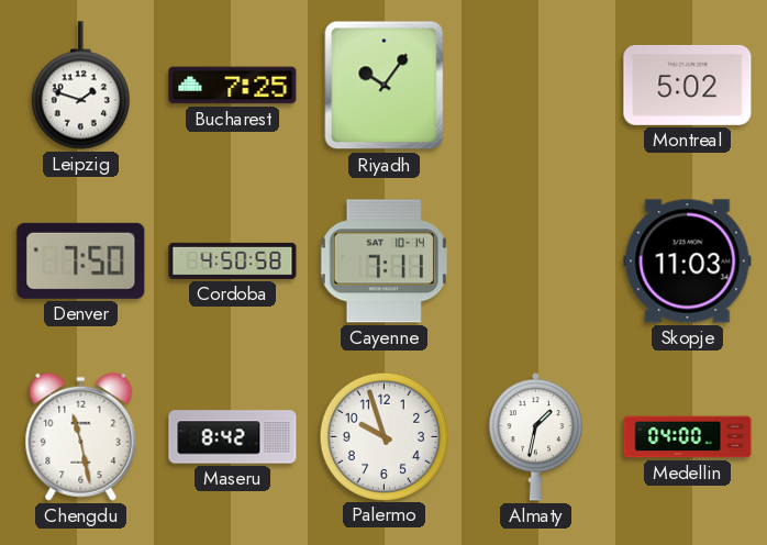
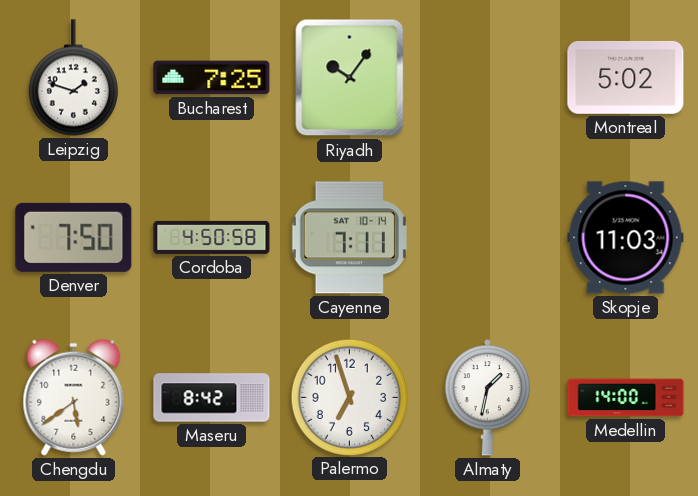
Chengdu: 11:28 -> 5:39
Palermo: 9:57 -> 6:57
Medellin: 04:00 -> 14:00
